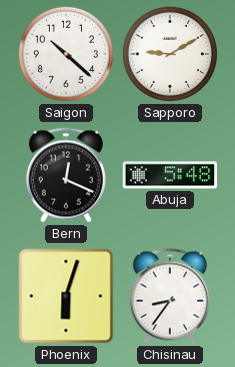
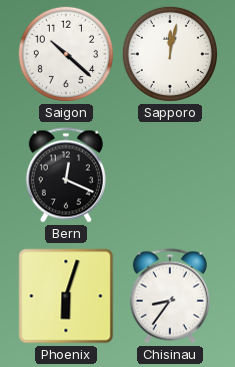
Sapporo: 9:10 -> 12:02
Abuja: 5:48 -> none
